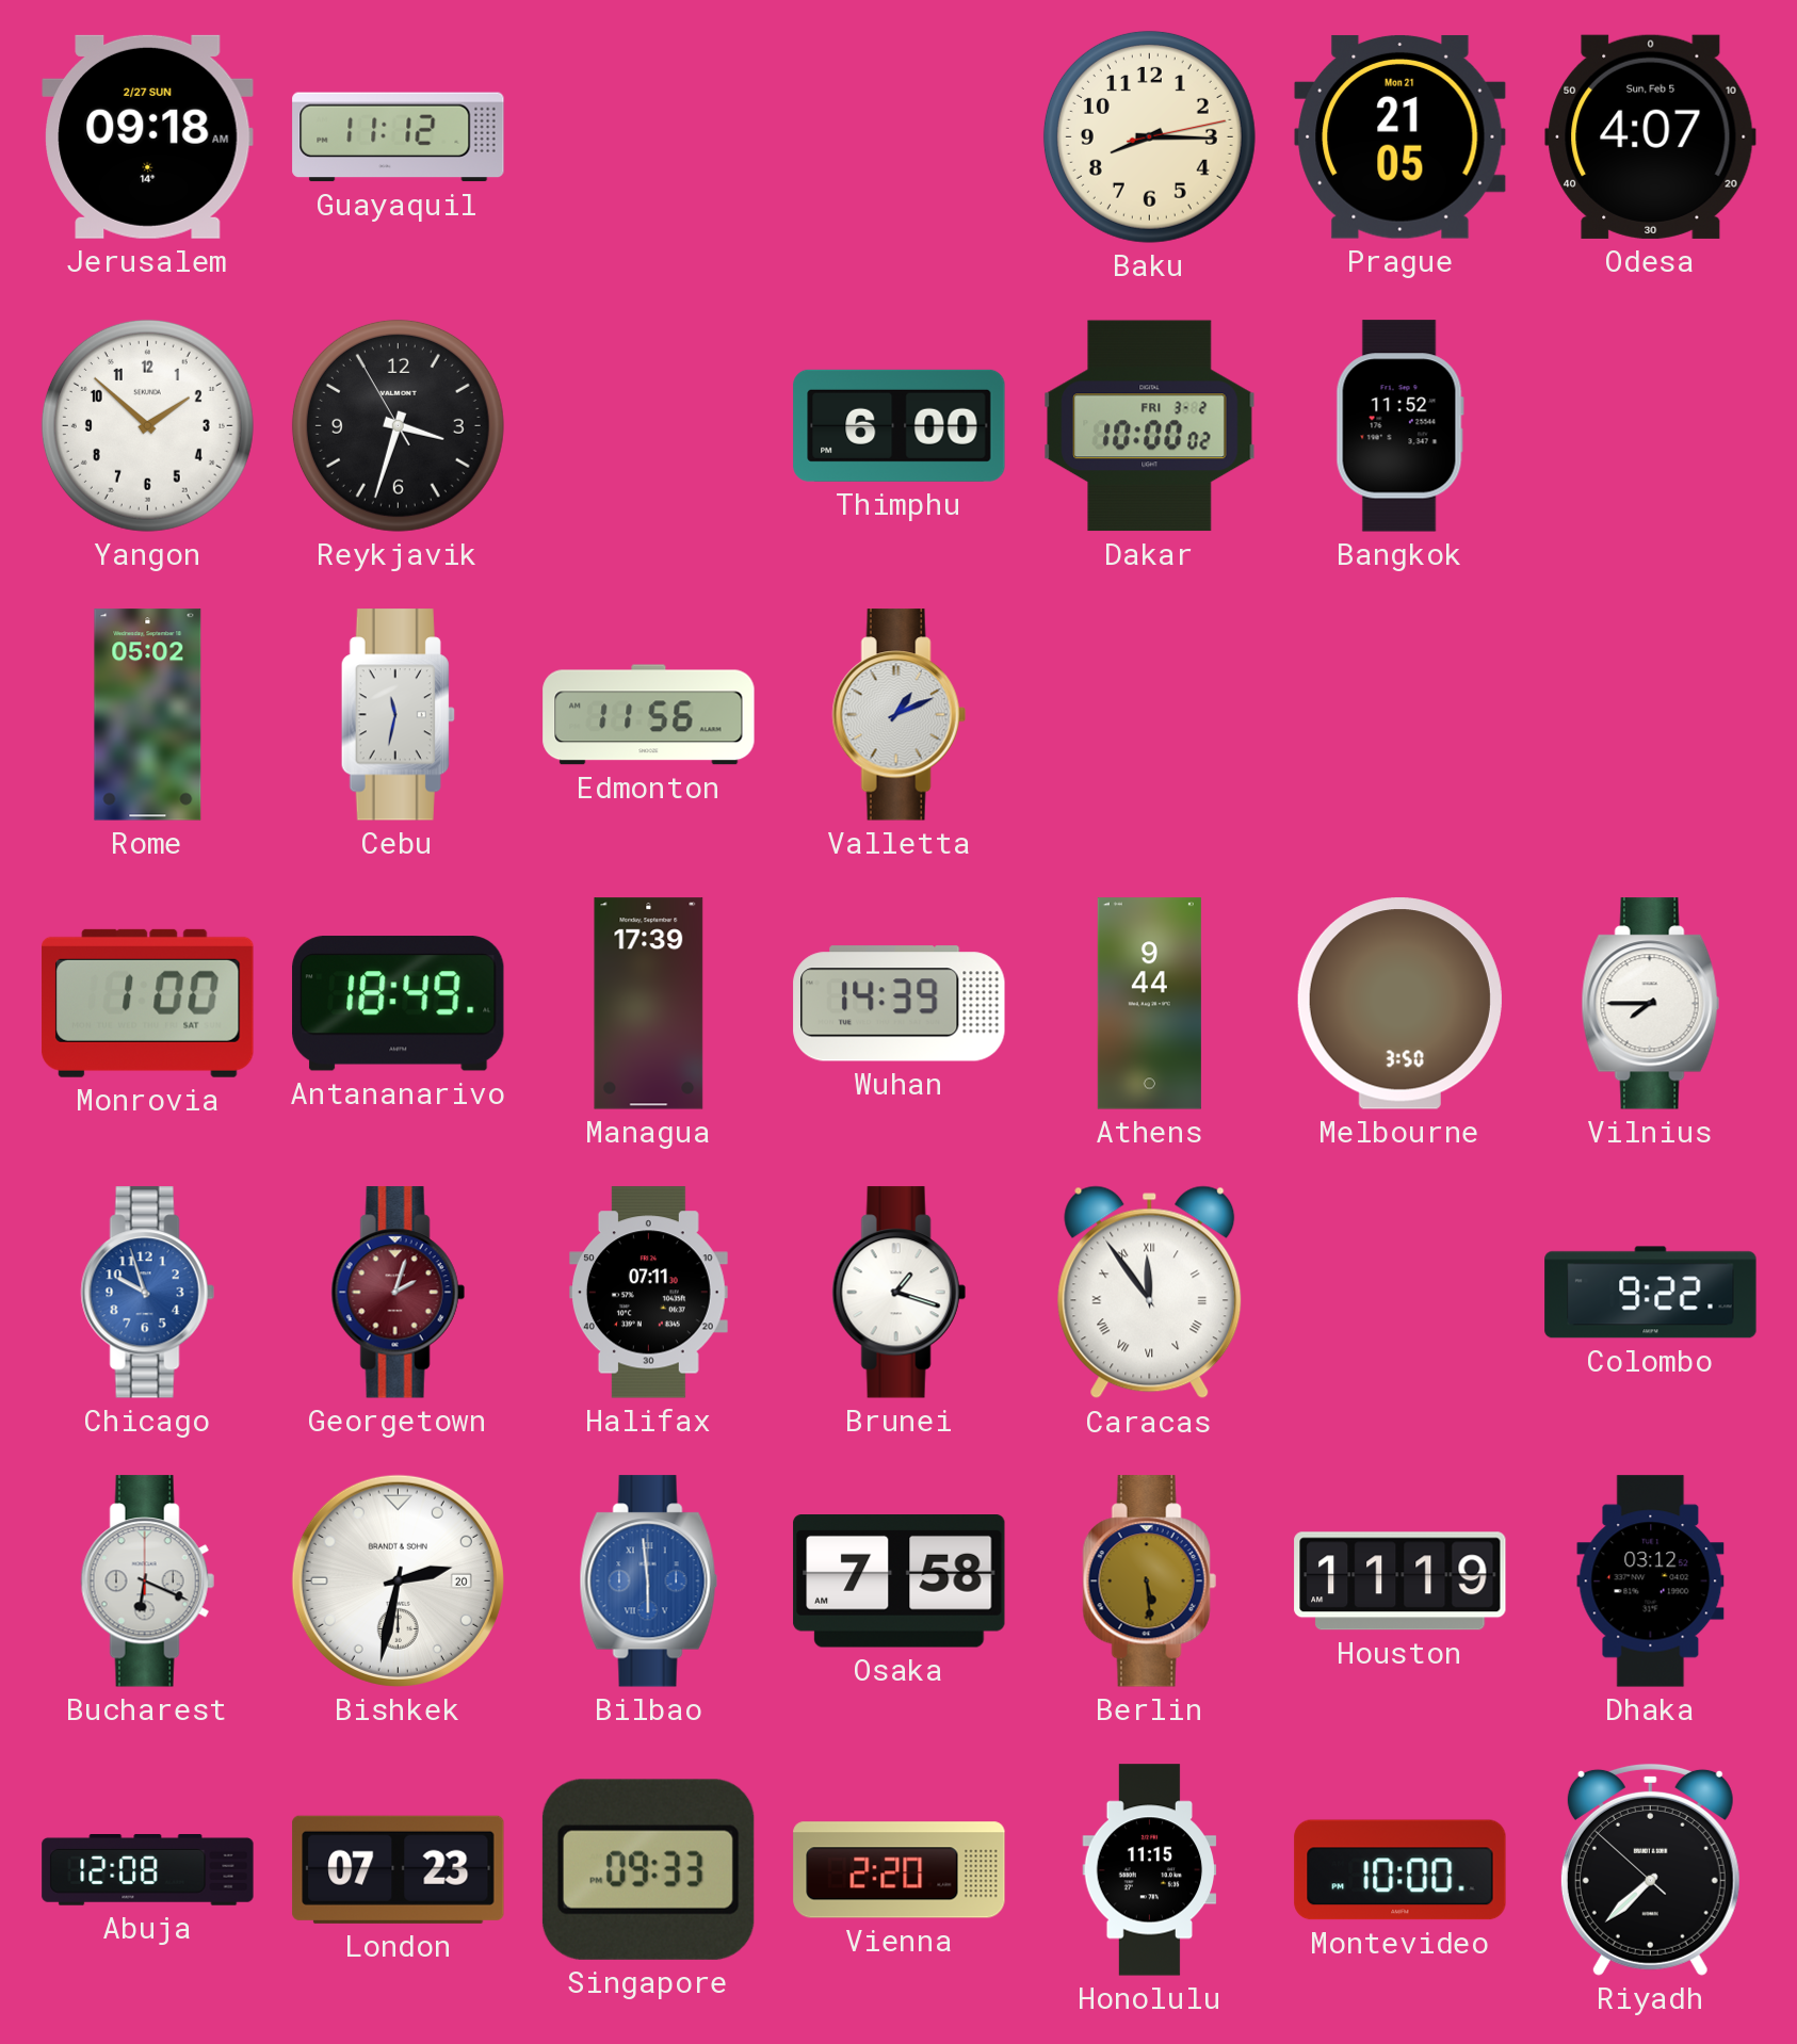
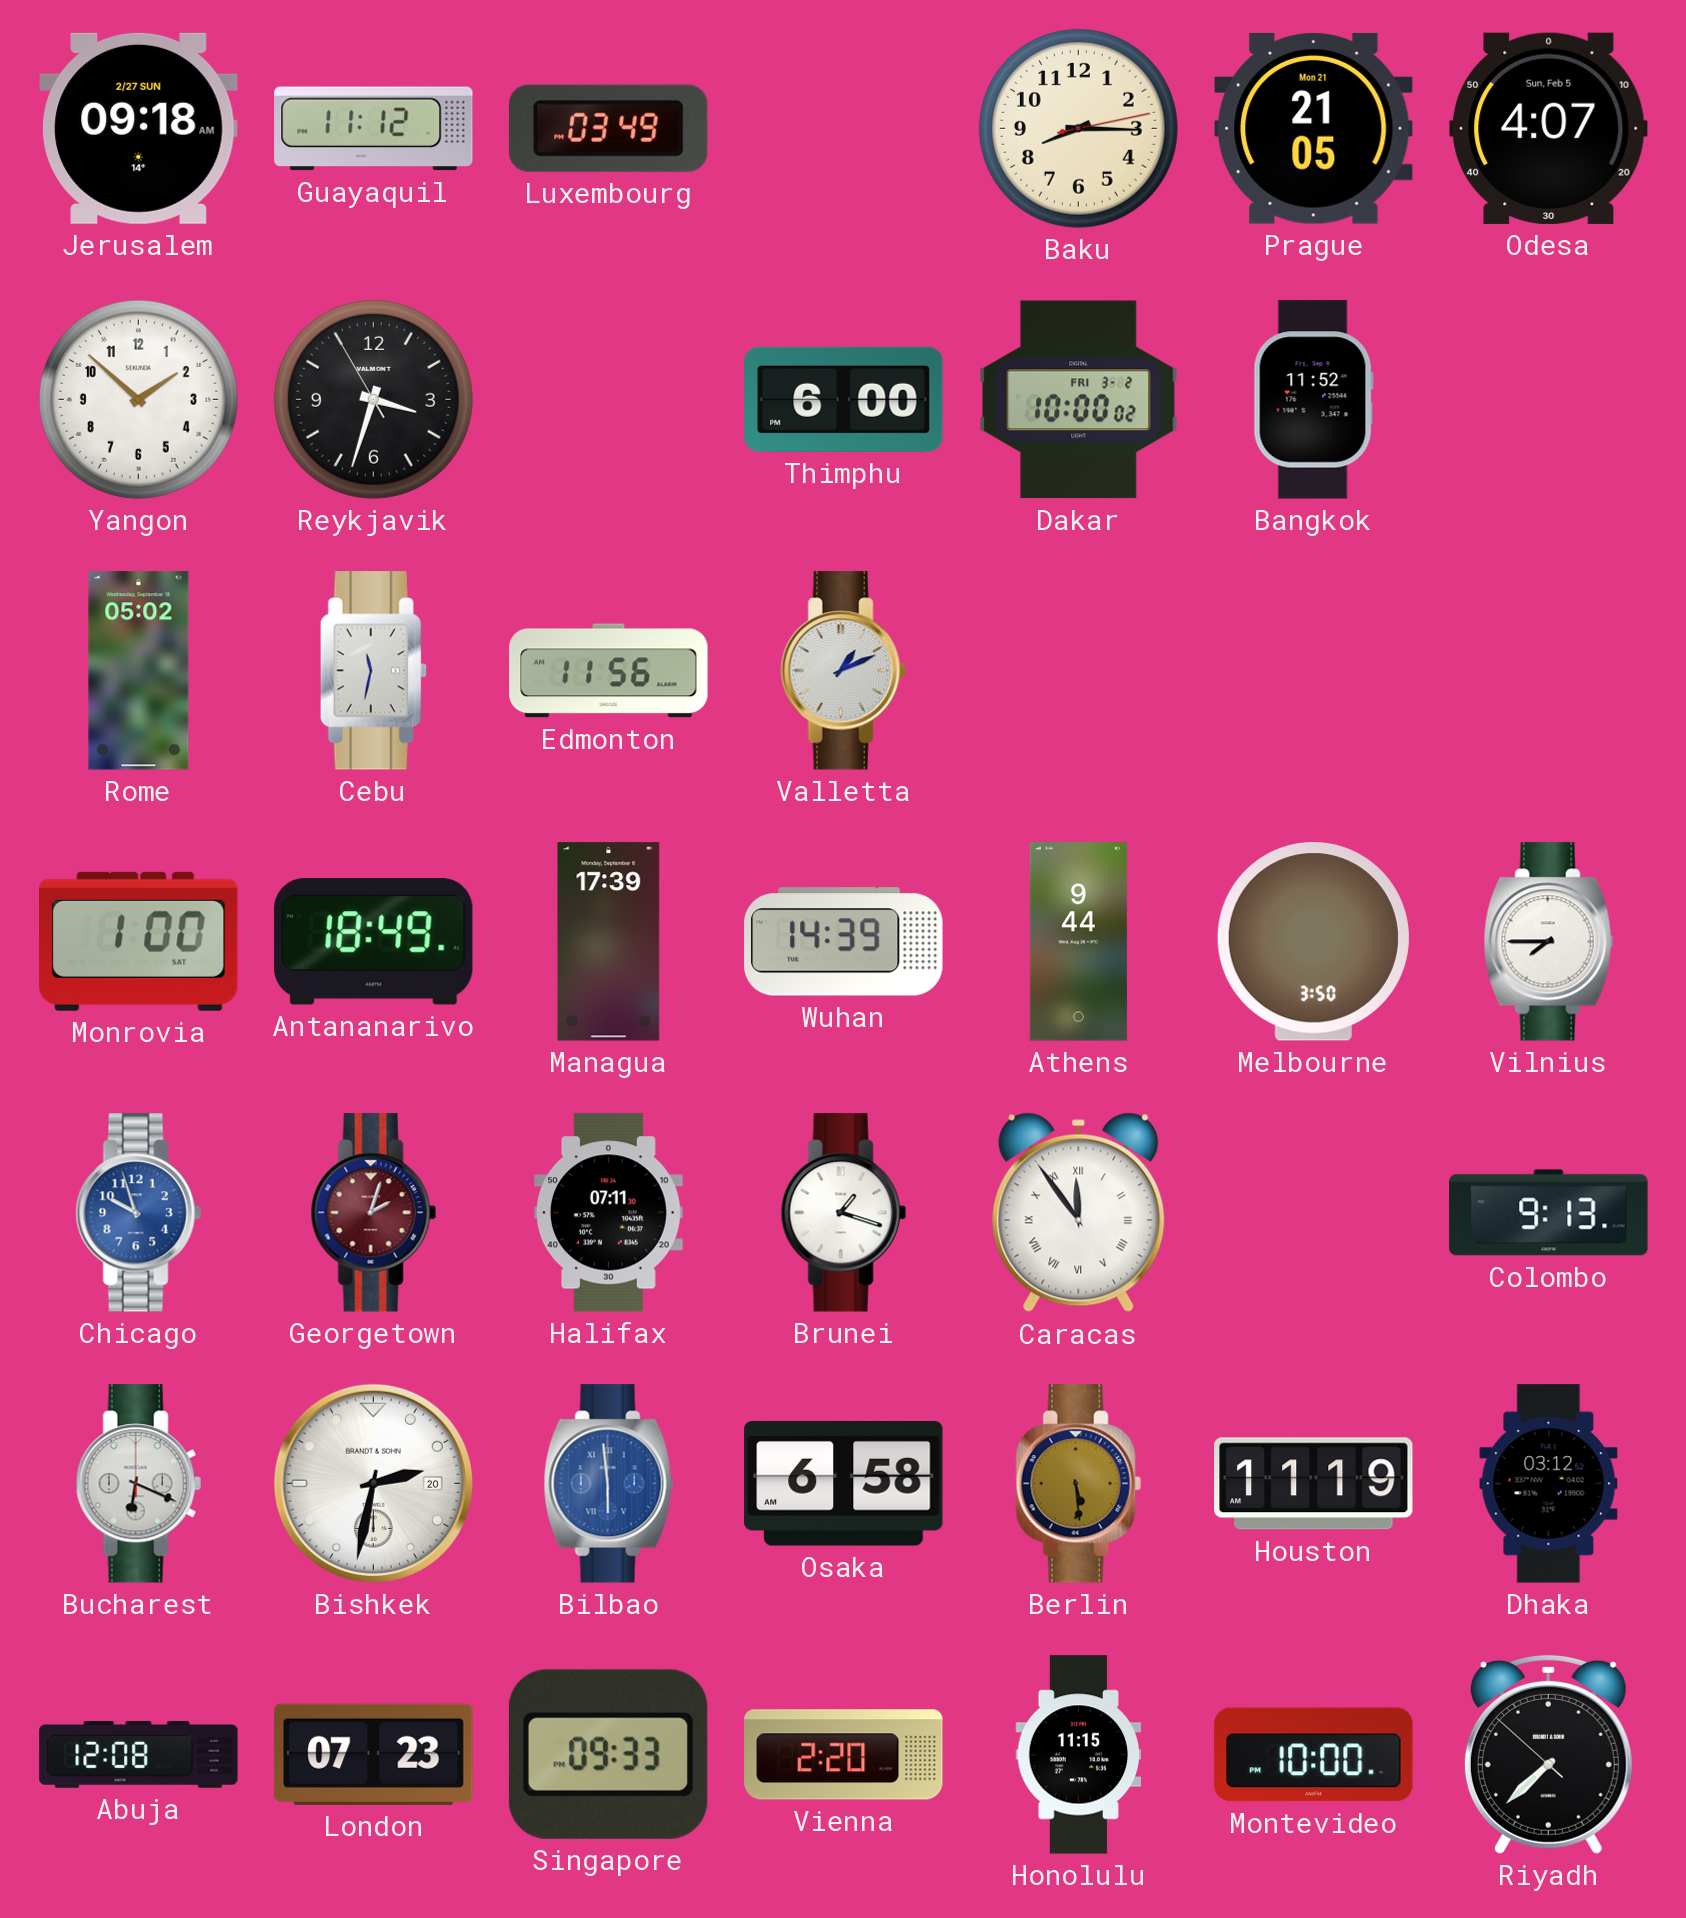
Luxembourg: none -> 03:49
Colombo: 9:22 -> 9:13
Osaka: 7:58 -> 6:58
